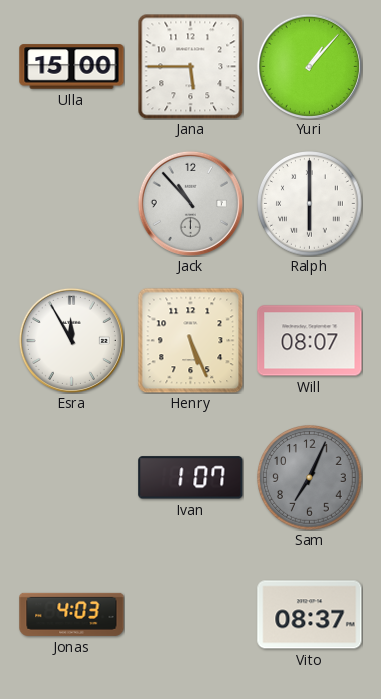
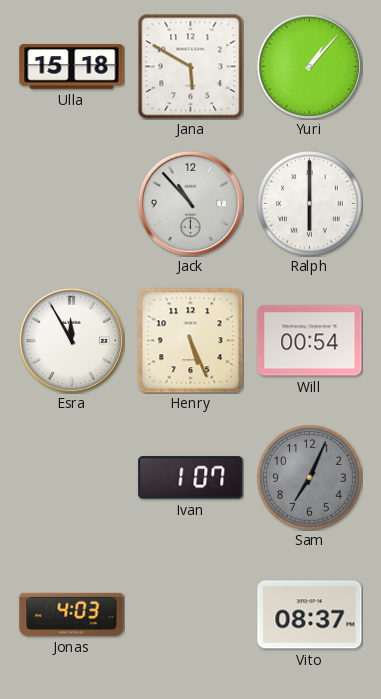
Ulla: 15:00 -> 15:18
Jana: 5:45 -> 5:50
Will: 08:07 -> 00:54
